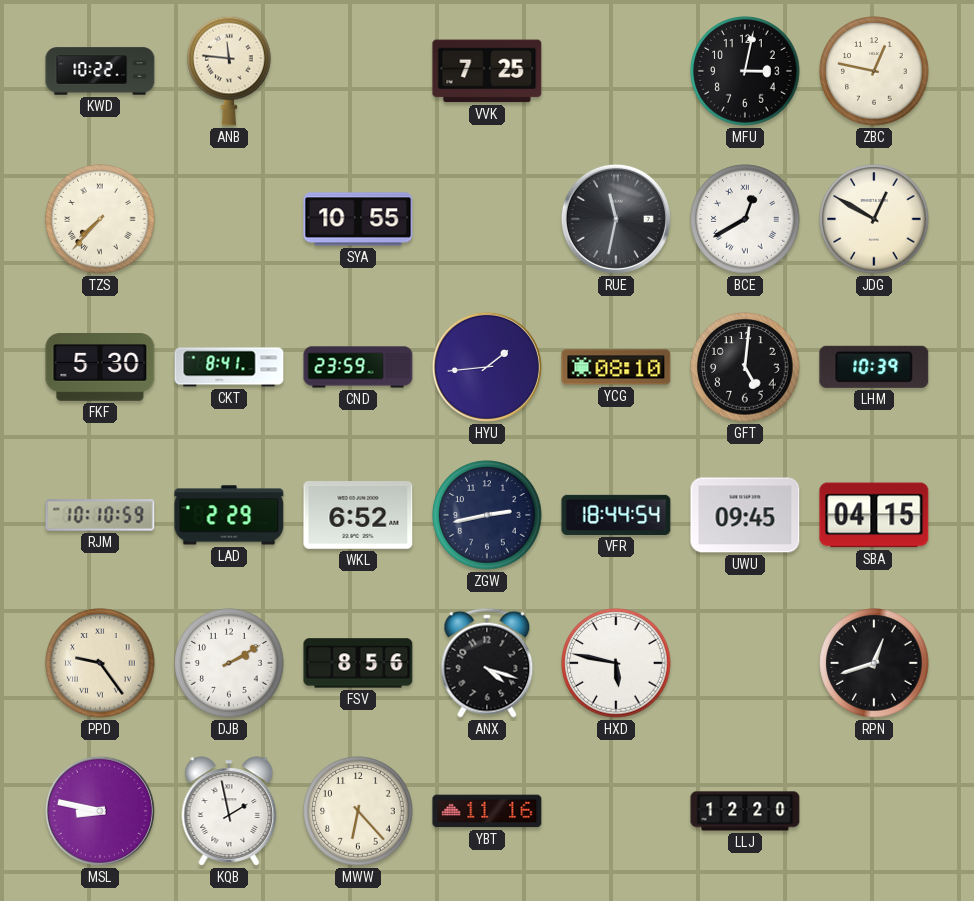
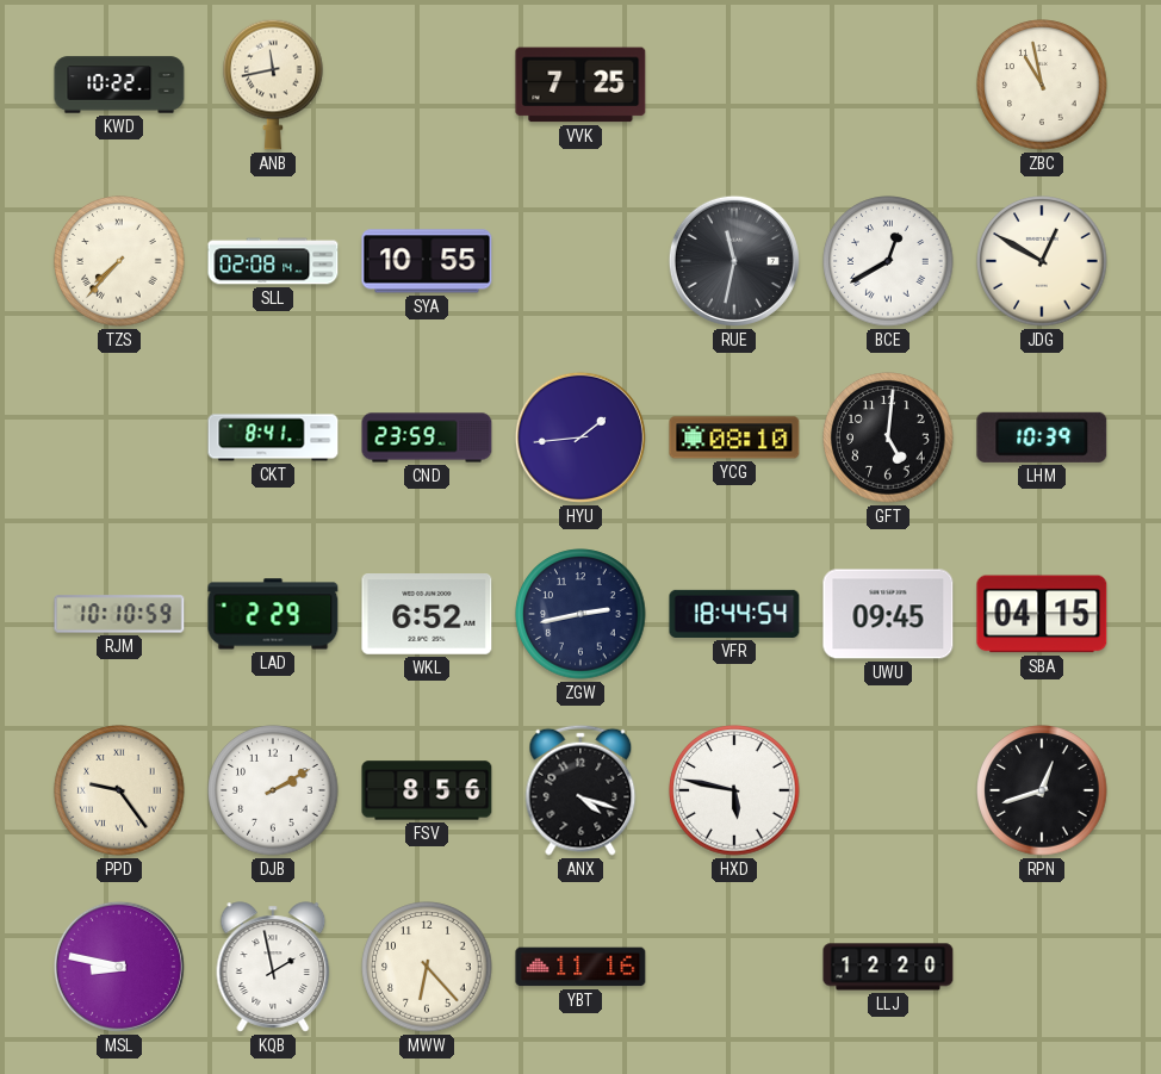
ANB: 11:46 -> 11:43
MFU: 3:02 -> none
ZBC: 12:47 -> 10:58
SLL: none -> 02:08
FKF: 5:30 -> none
